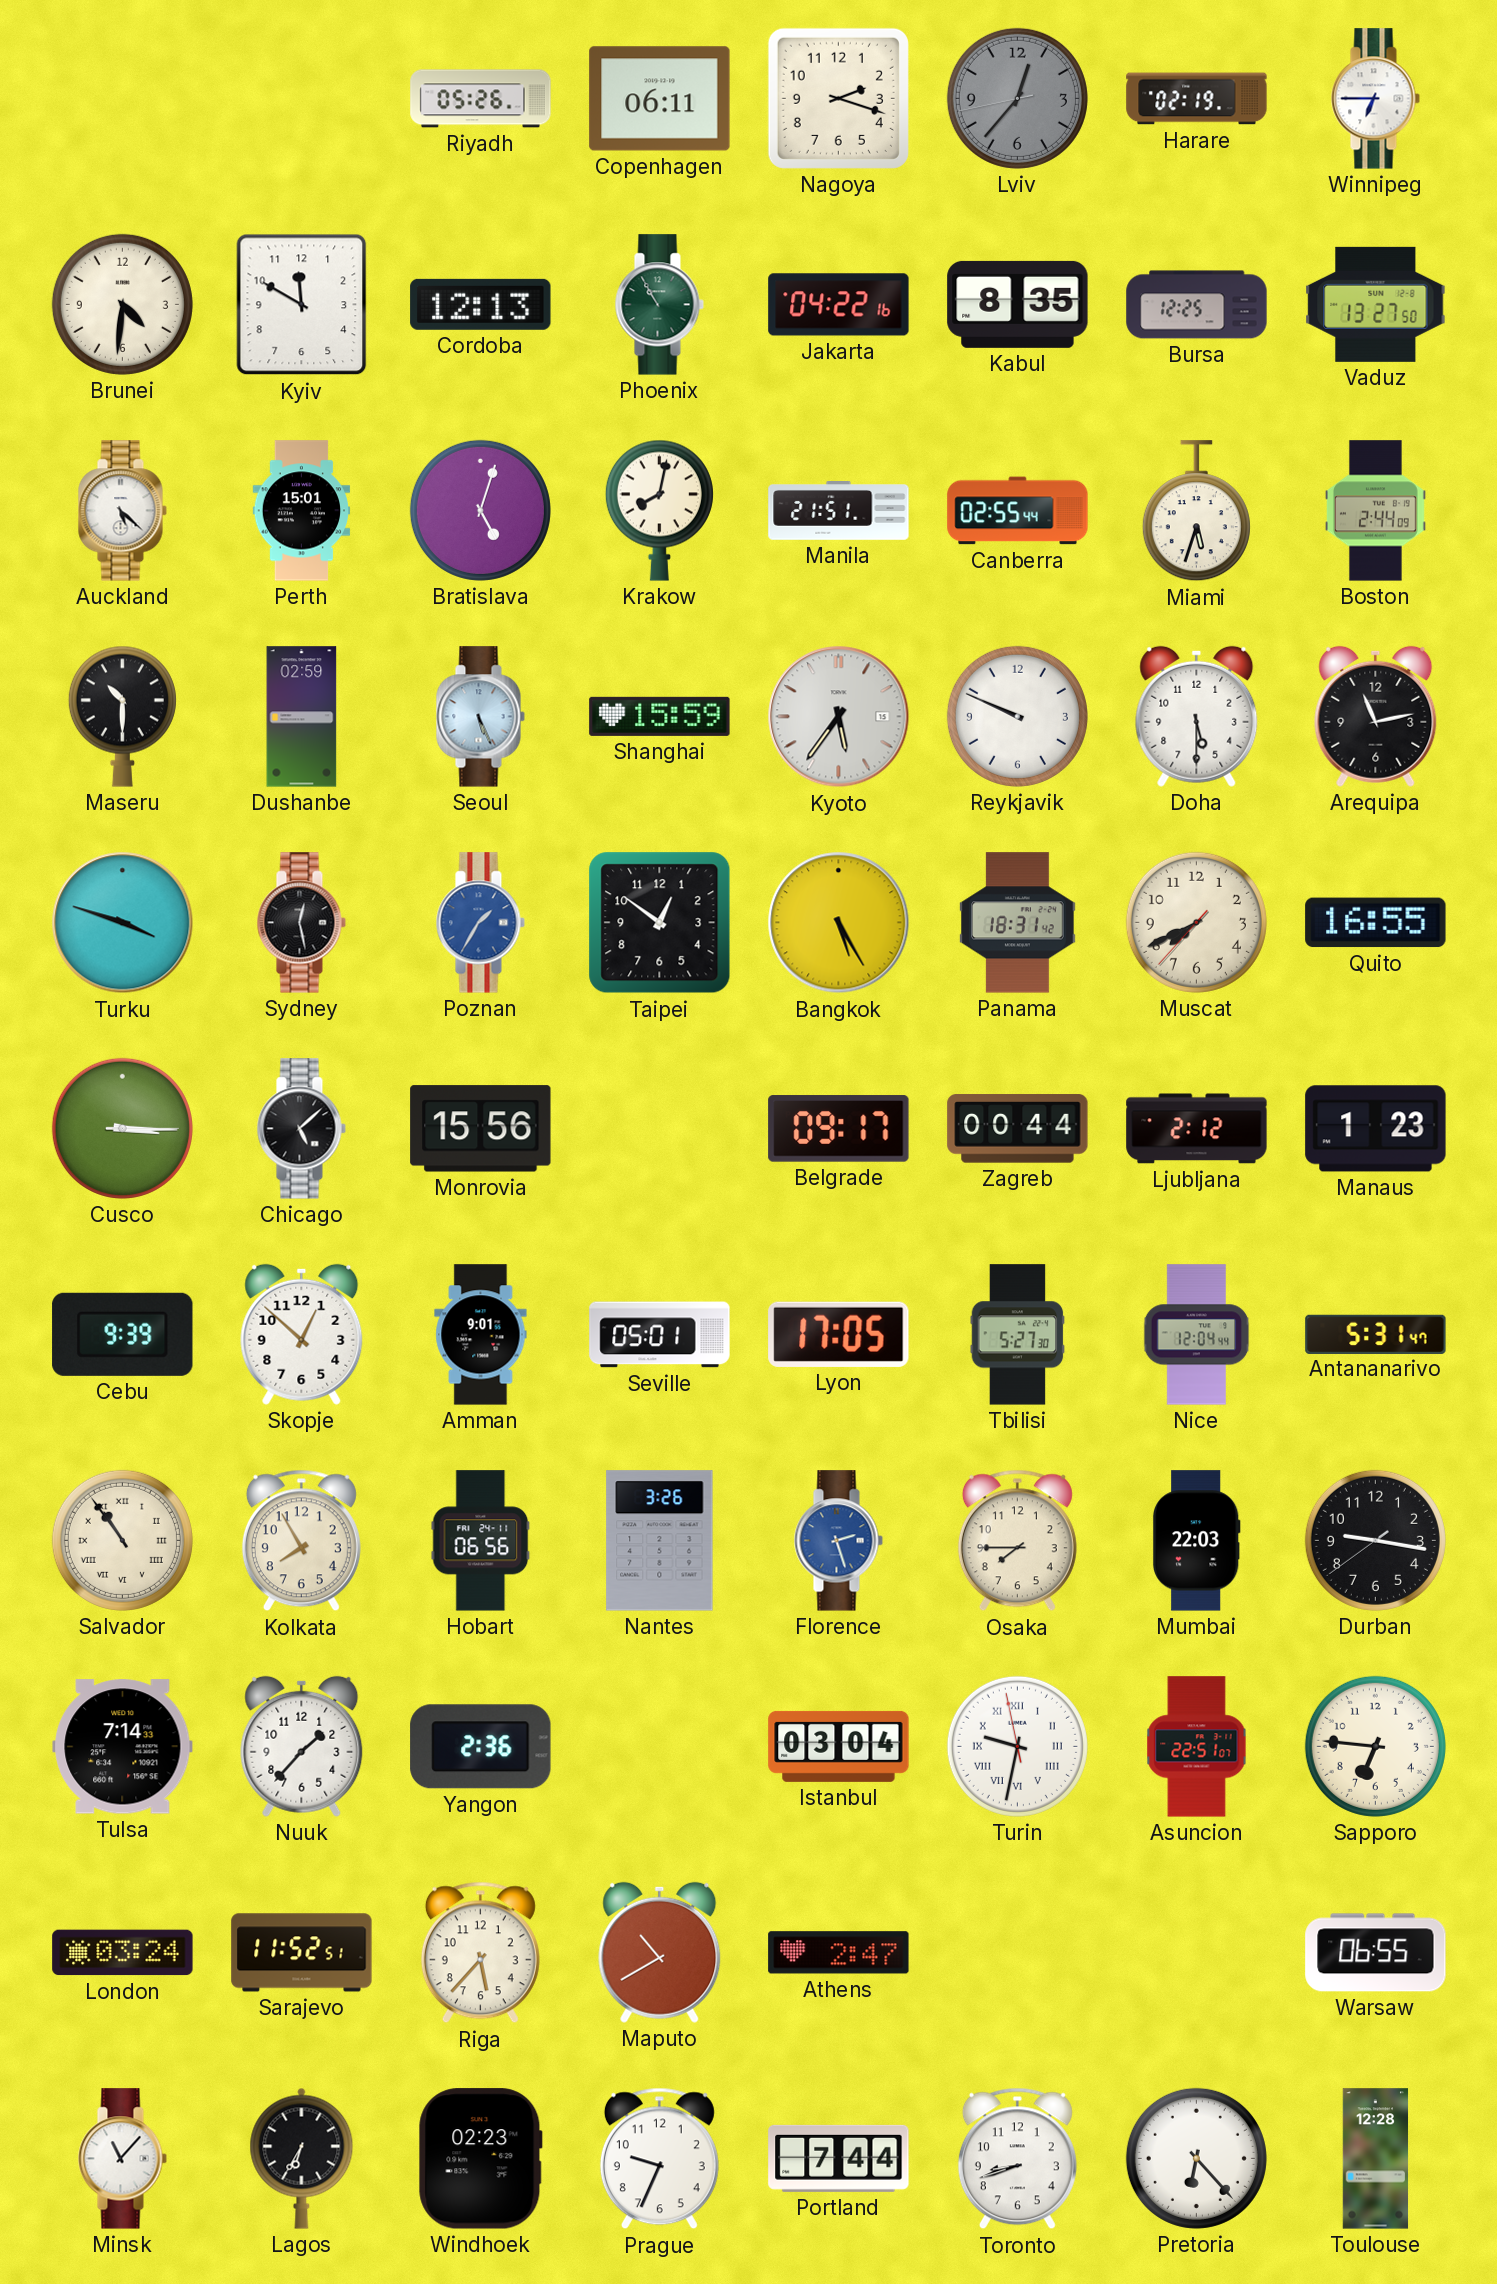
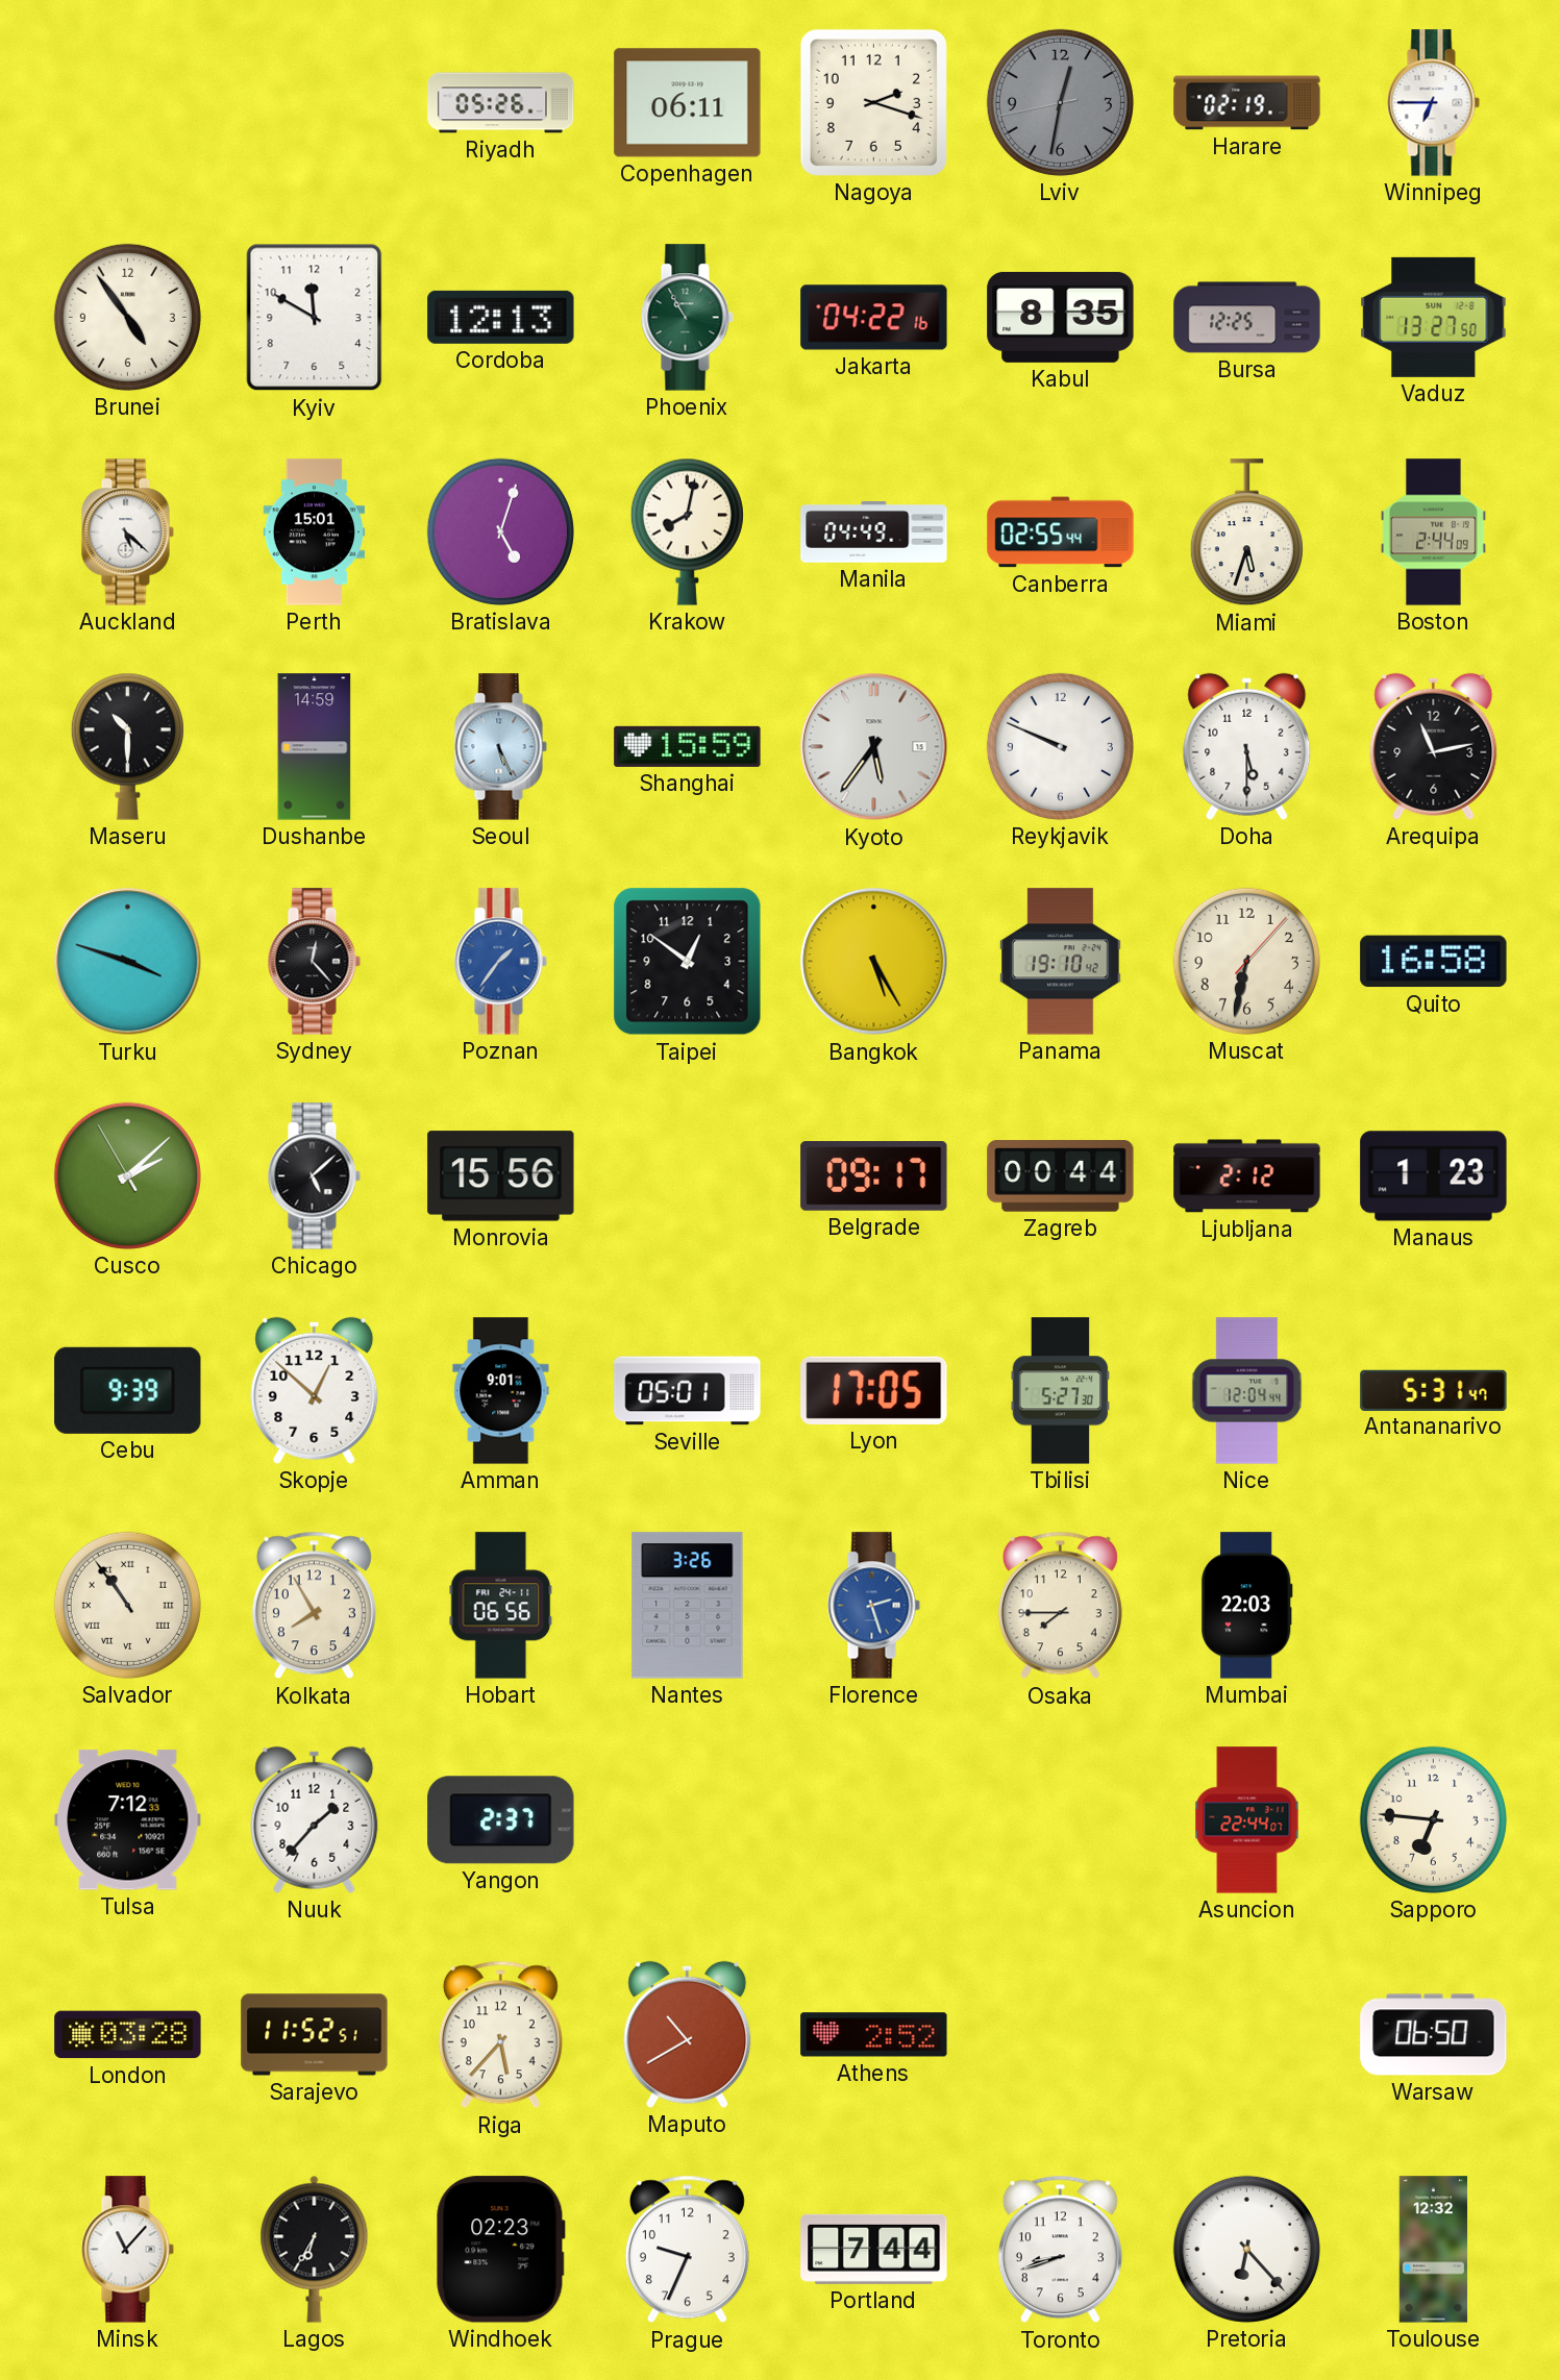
Lviv: 12:36 -> 12:31
Brunei: 4:31 -> 4:54
Manila: 21:51 -> 04:49
Dushanbe: 02:59 -> 14:59
Sydney: 12:28 -> 12:23
Poznan: 1:35 -> 1:36
Panama: 18:31 -> 19:10
Muscat: 7:40 -> 6:32
Quito: 16:55 -> 16:58
Cusco: 3:15 -> 2:07
Durban: 9:16 -> none
Tulsa: 7:14 -> 7:12
Yangon: 2:36 -> 2:37
Istanbul: 03:04 -> none
Turin: 9:31 -> none
Asuncion: 22:51 -> 22:44
London: 03:24 -> 03:28
Athens: 2:47 -> 2:52
Warsaw: 06:55 -> 06:50
Toulouse: 12:28 -> 12:32
